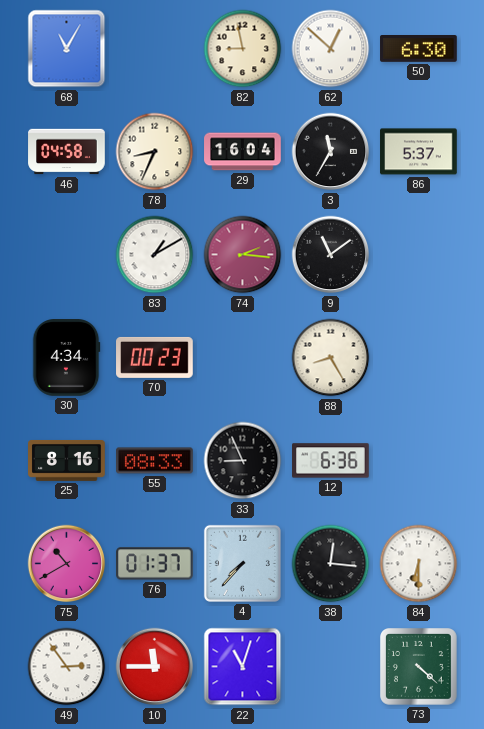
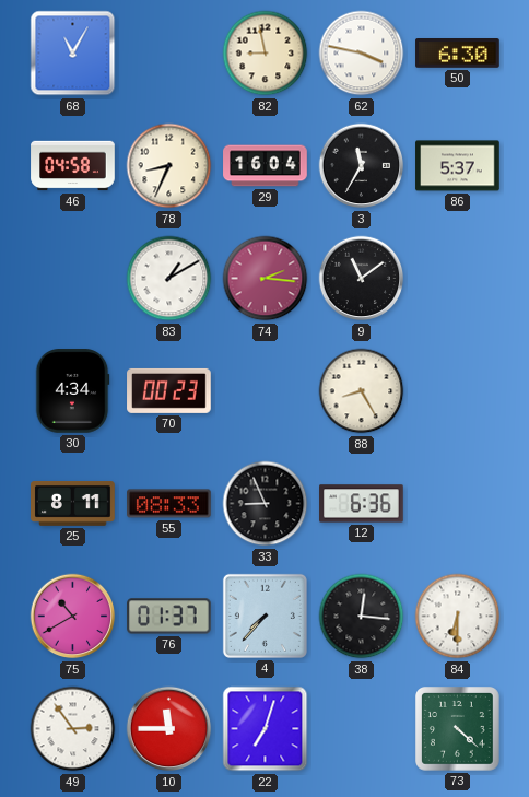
62: 12:52 -> 3:47
25: 8:16 -> 8:11
22: 11:03 -> 7:03
